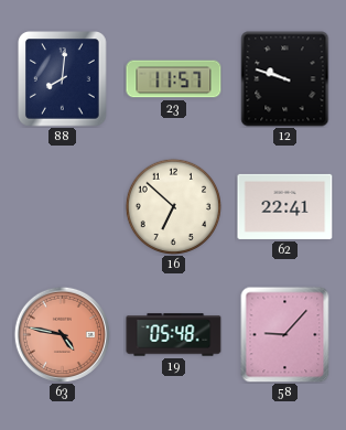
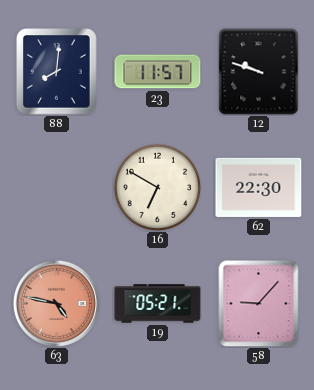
16: 6:52 -> 6:50
62: 22:41 -> 22:30
19: 05:48 -> 05:21
